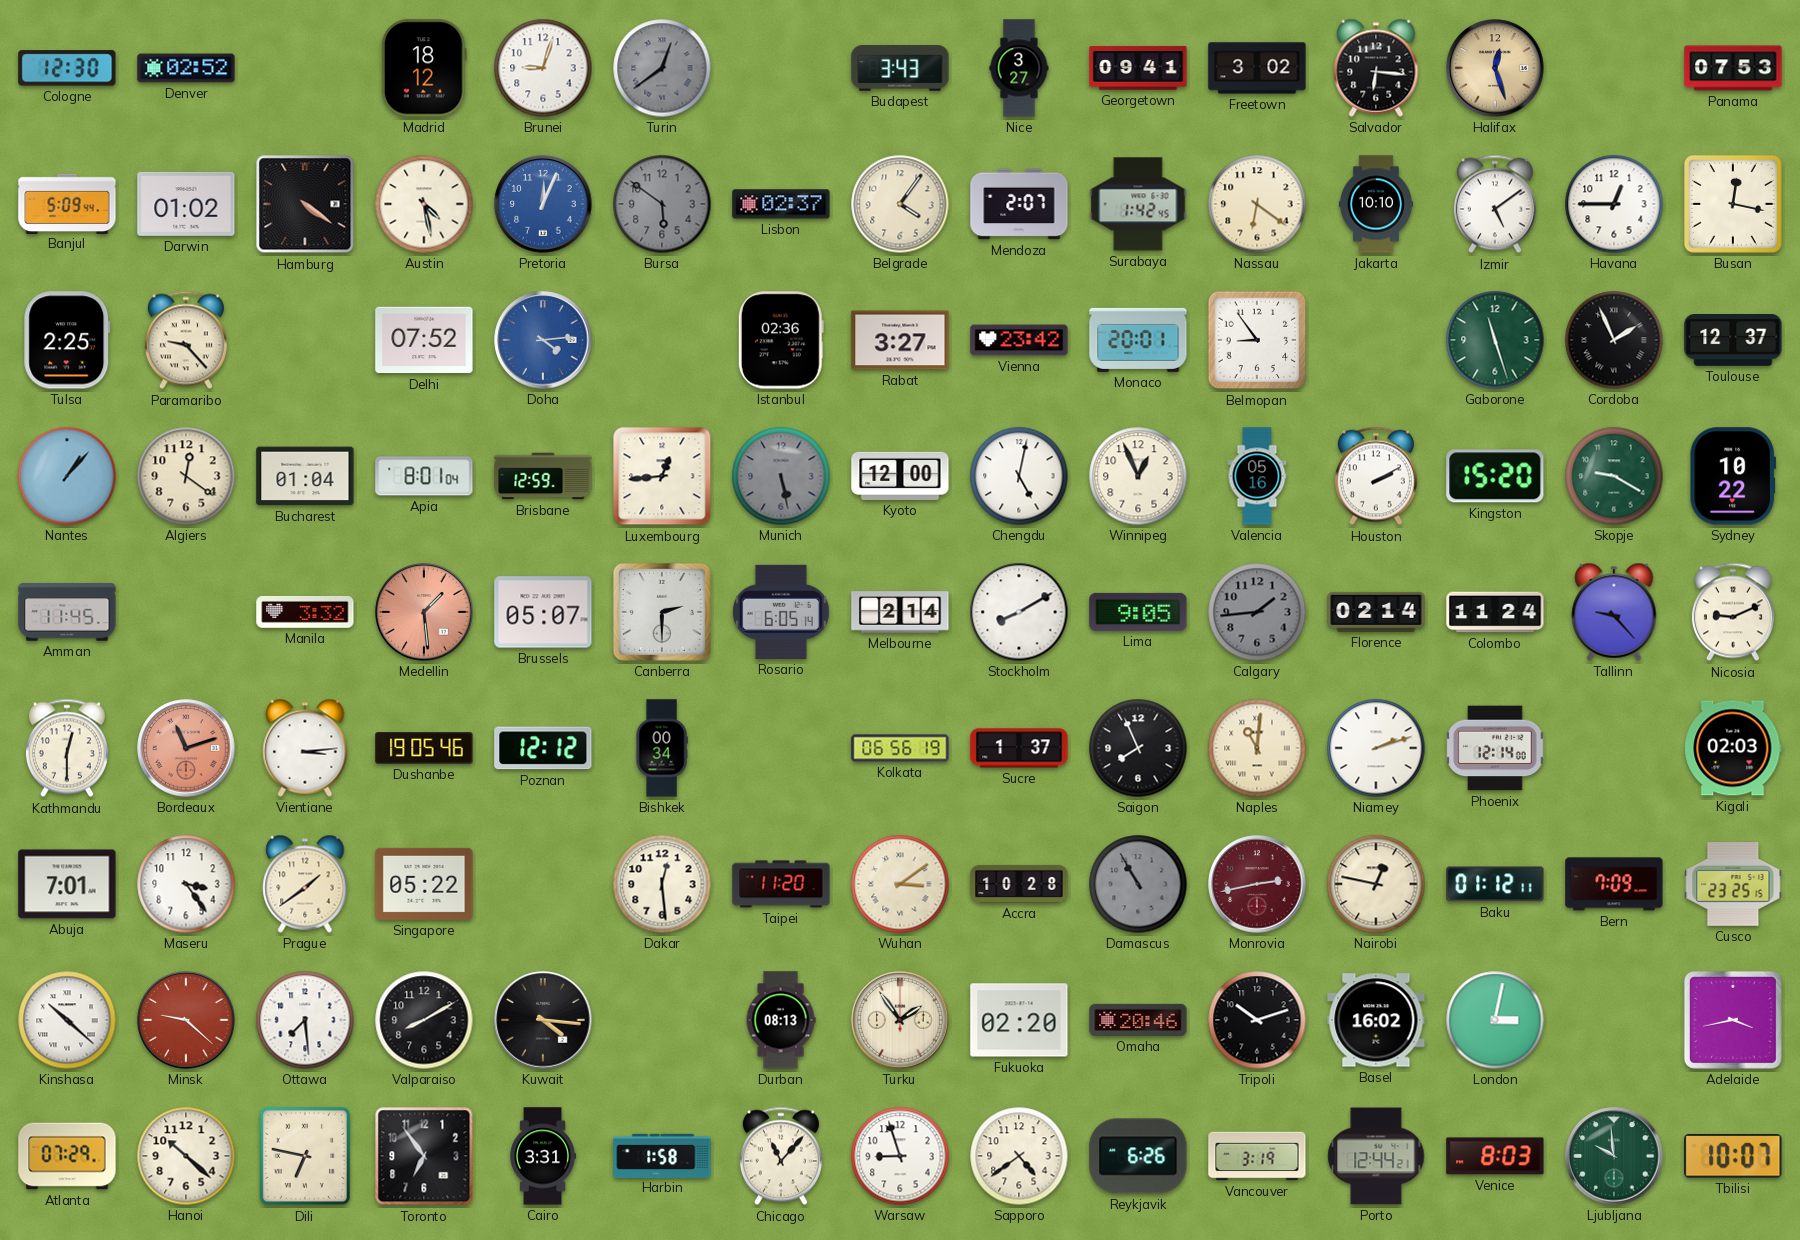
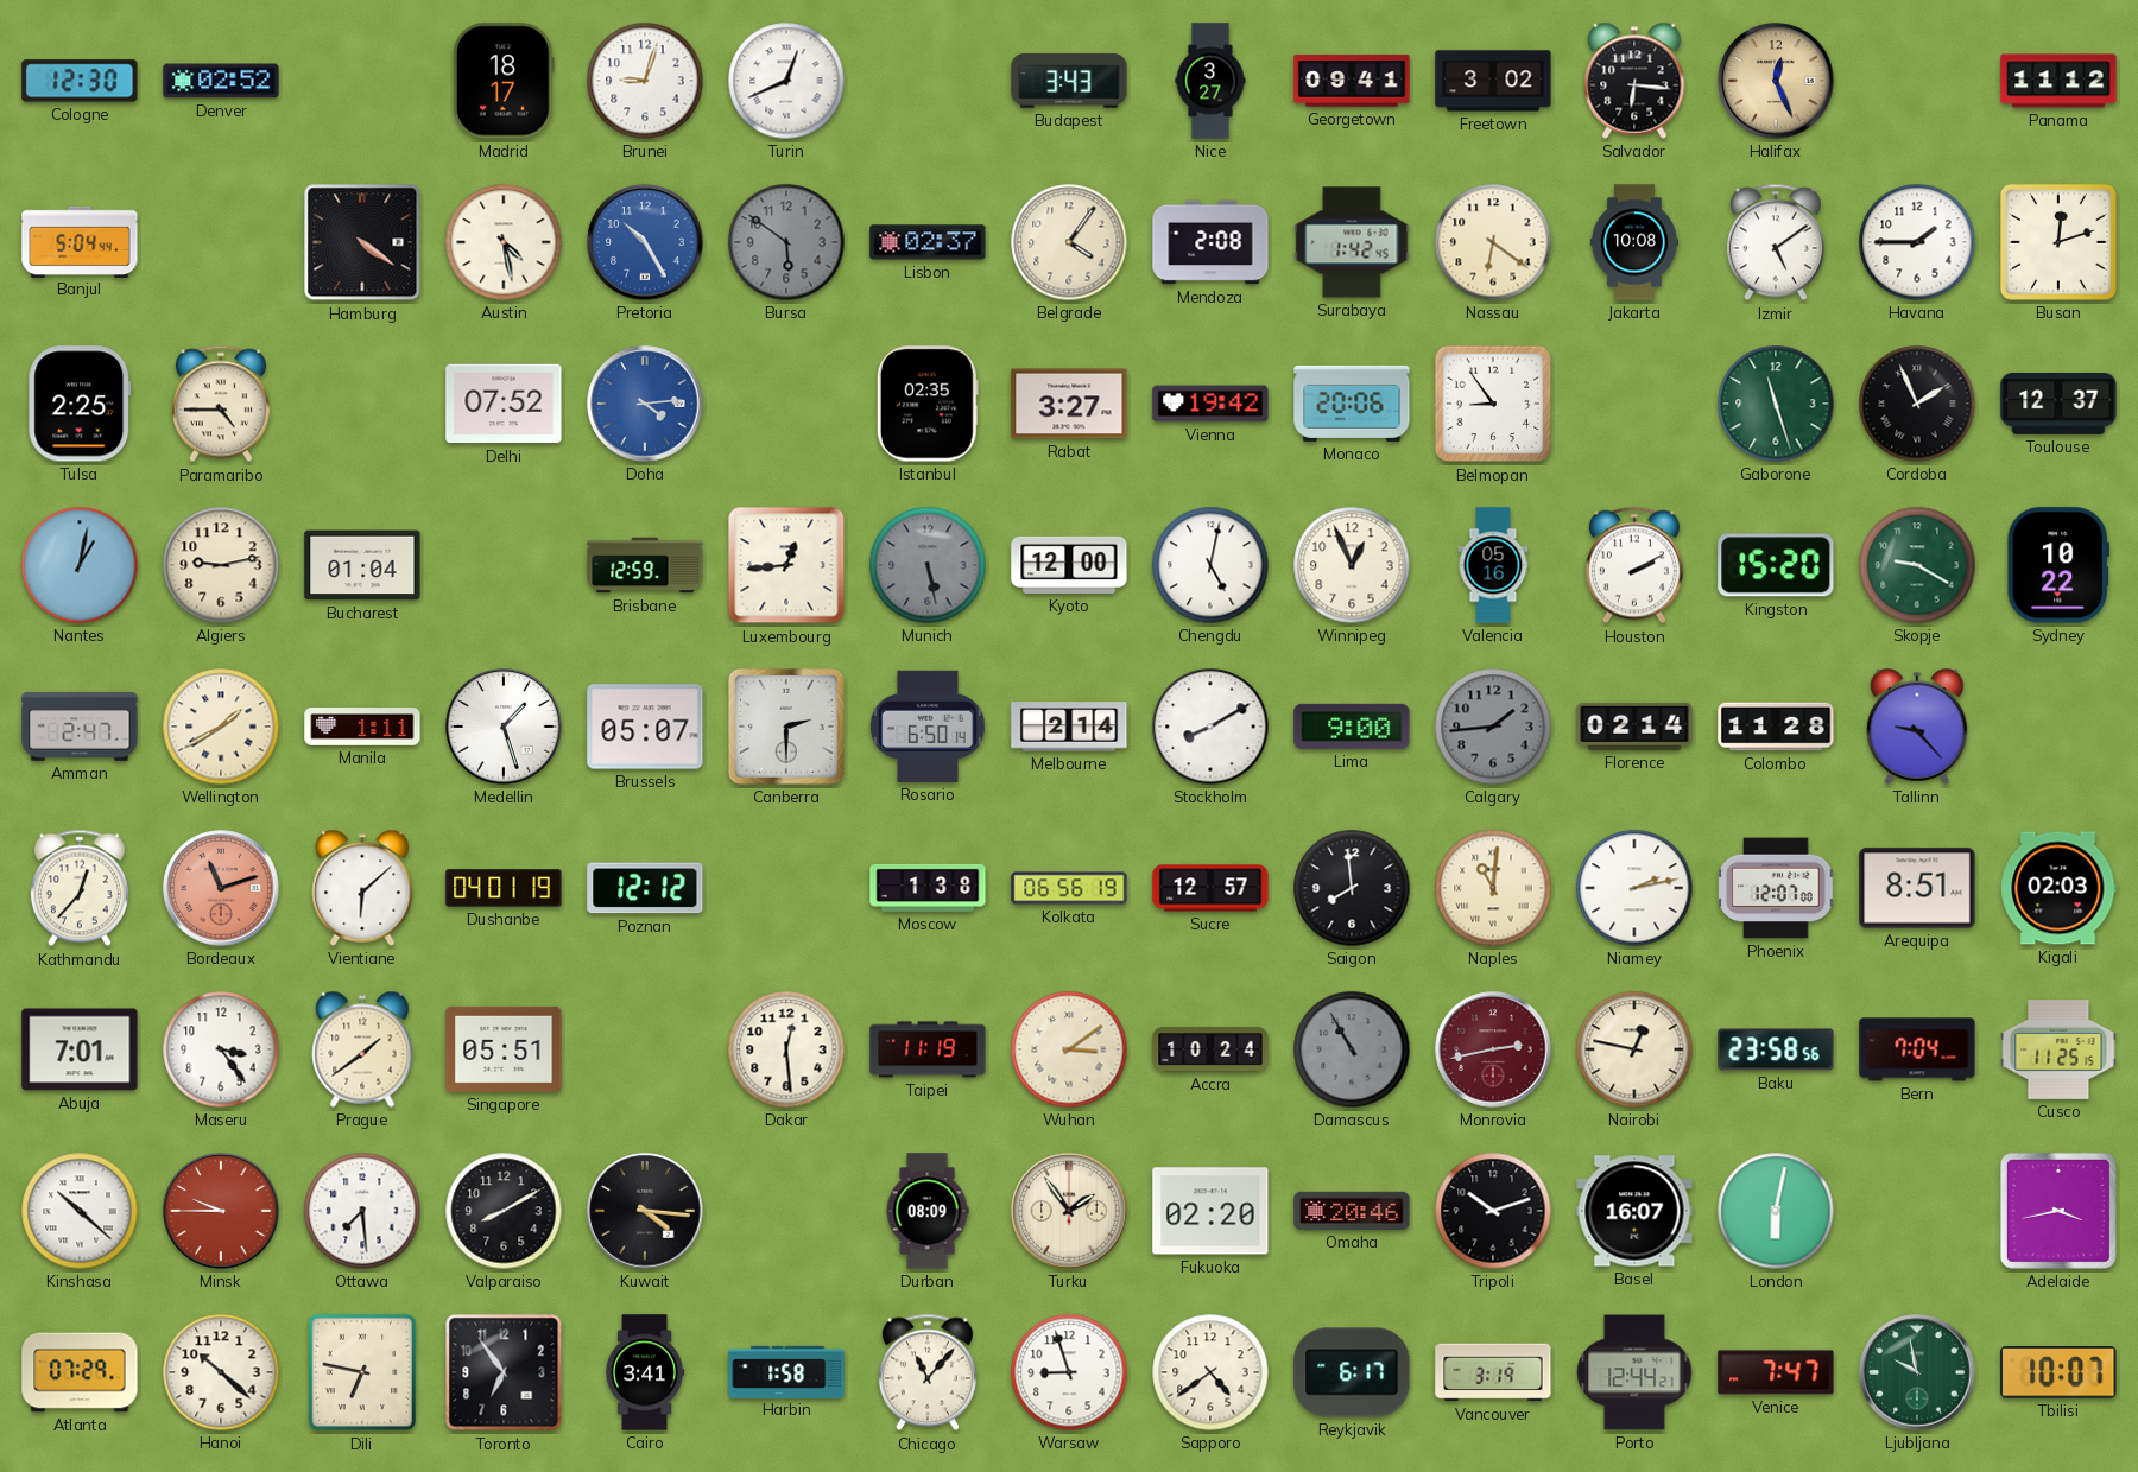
Madrid: 18:12 -> 18:17
Turin: 12:39 -> 12:41
Turin dial: grey -> white
Halifax: 12:27 -> 12:26
Panama: 07:53 -> 11:12
Banjul: 5:09 -> 5:04
Darwin: 01:02 -> none
Pretoria: 12:04 -> 10:25
Mendoza: 2:07 -> 2:08
Jakarta: 10:10 -> 10:08
Havana: 12:45 -> 1:45
Busan: 12:17 -> 12:12
Paramaribo: 9:23 -> 4:45
Istanbul: 02:36 -> 02:35
Vienna: 23:42 -> 19:42
Monaco: 20:01 -> 20:06
Nantes: 1:07 -> 1:02
Algiers: 12:21 -> 9:13
Apia: 8:01 -> none
Amman: 11:45 -> 2:47
Wellington: none -> 1:40
Manila: 3:32 -> 1:11
Medellin: 1:29 -> 1:27
Medellin dial: salmon -> white
Rosario: 6:05 -> 6:50
Lima: 9:05 -> 9:00
Colombo: 11:24 -> 11:28
Nicosia: 9:11 -> none
Kathmandu: 12:30 -> 12:37
Vientiane: 3:14 -> 6:08
Dushanbe: 19:05 -> 04:01
Bishkek: 00:34 -> none
Moscow: none -> 1:38
Sucre: 1:37 -> 12:57
Saigon: 7:56 -> 7:59
Niamey: 2:12 -> 2:13
Phoenix: 12:14 -> 12:07
Arequipa: none -> 8:51
Singapore: 05:22 -> 05:51
Taipei: 11:20 -> 11:19
Accra: 10:28 -> 10:24
Baku: 01:12 -> 23:58
Bern: 7:09 -> 7:04
Cusco: 23:25 -> 11:25
Minsk: 9:22 -> 9:45
Durban: 08:13 -> 08:09
Basel: 16:02 -> 16:07
London: 3:02 -> 6:02
Cairo: 3:31 -> 3:41
Reykjavik: 6:26 -> 6:17
Venice: 8:03 -> 7:47
Ljubljana: 9:59 -> 9:58
